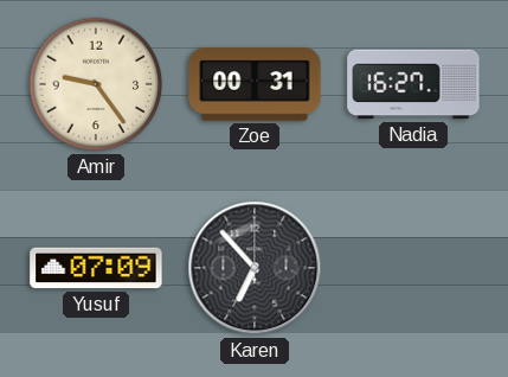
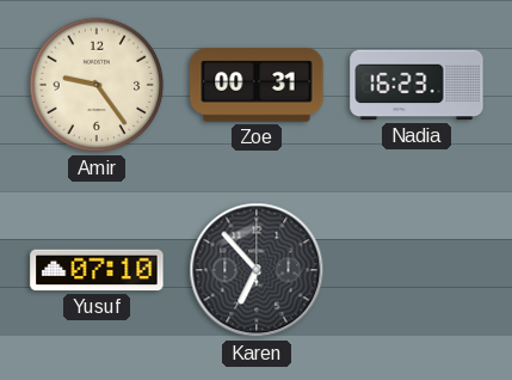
Nadia: 16:27 -> 16:23
Yusuf: 07:09 -> 07:10
